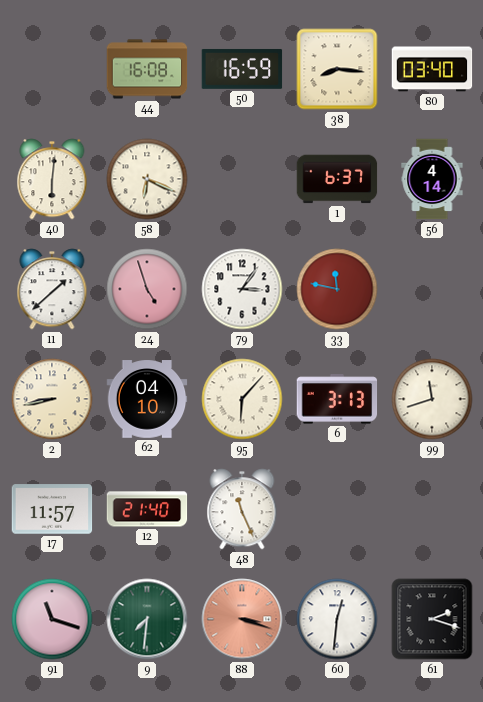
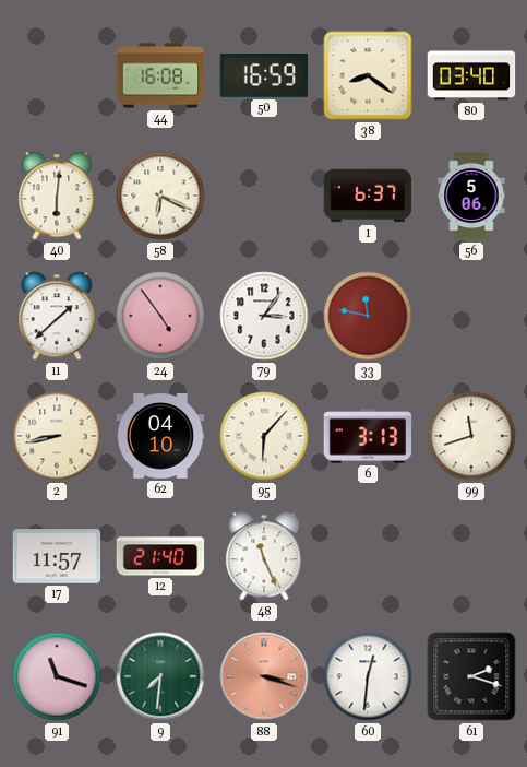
38: 8:16 -> 8:21
56: 4:14 -> 5:06
24: 4:57 -> 4:54
